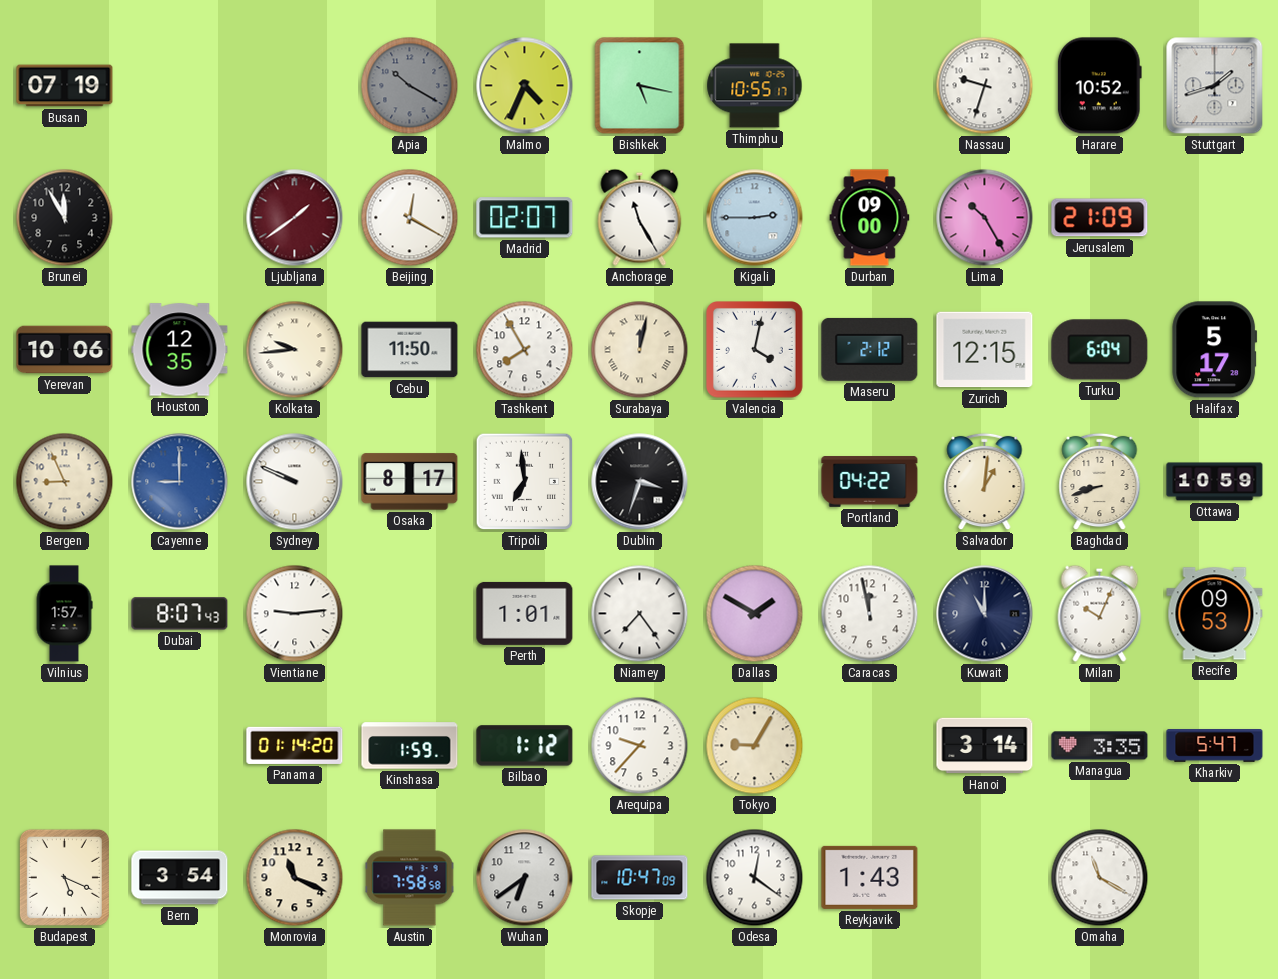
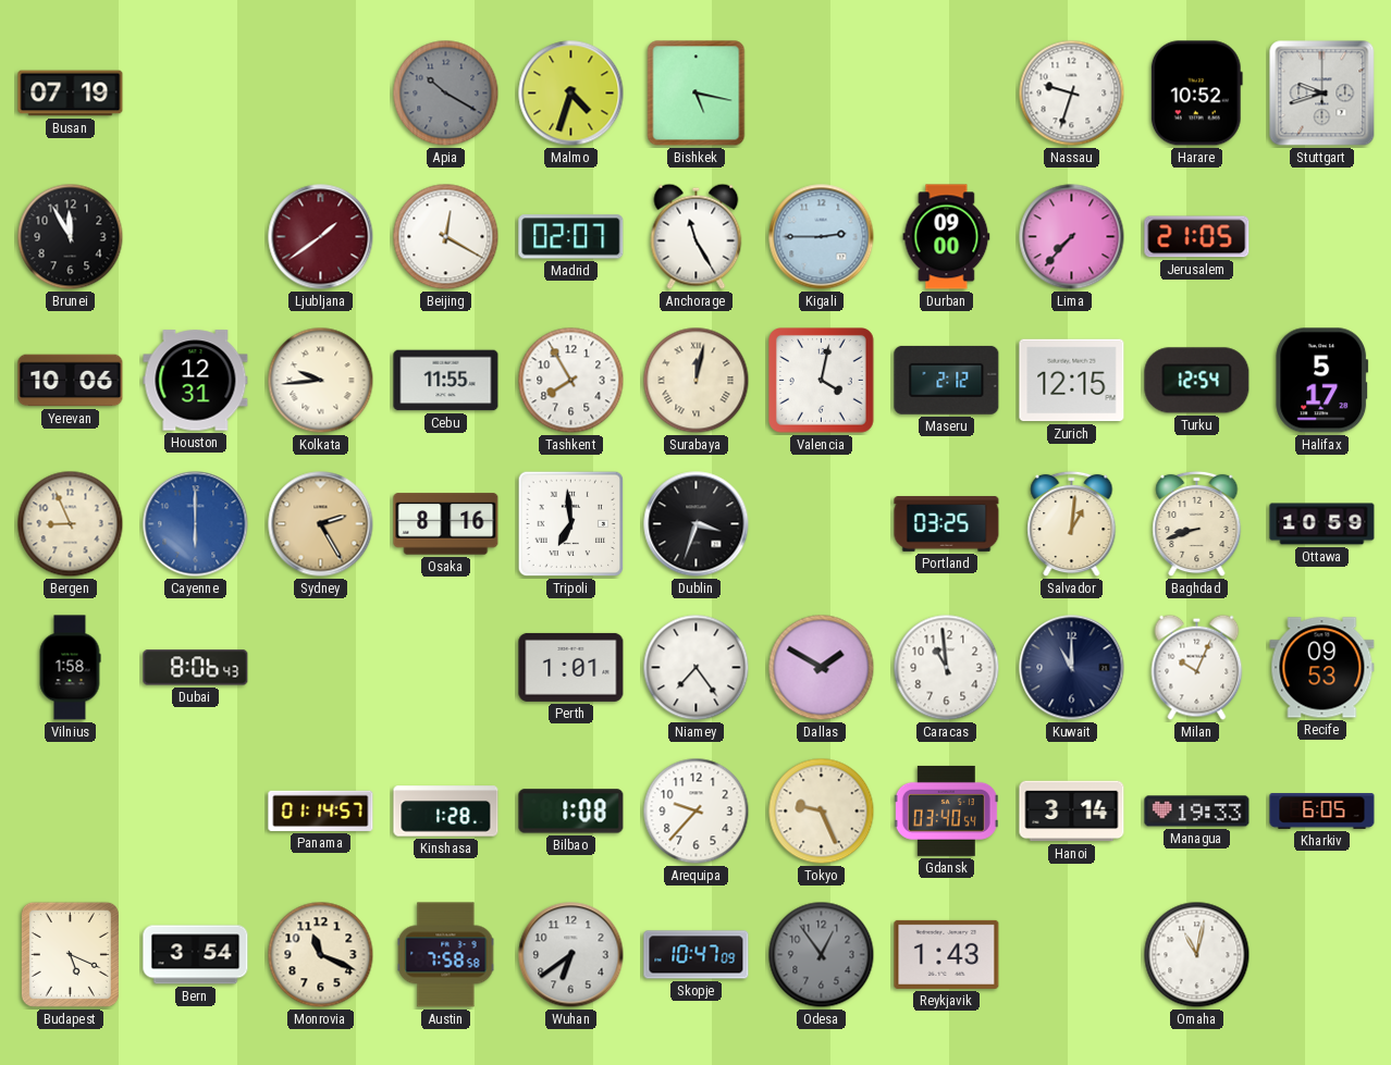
Malmo: 4:34 -> 4:33
Thimphu: 10:55 -> none
Stuttgart: 1:42 -> 9:42
Lima: 10:25 -> 7:37
Jerusalem: 21:09 -> 21:05
Houston: 12:35 -> 12:31
Cebu: 11:50 -> 11:55
Turku: 6:04 -> 12:54
Cayenne: 9:00 -> 6:00
Sydney: 9:49 -> 2:25
Sydney dial: white -> champagne
Osaka: 8:17 -> 8:16
Portland: 04:22 -> 03:25
Vilnius: 1:57 -> 1:58
Dubai: 8:07 -> 8:06
Vientiane: 9:14 -> none
Caracas: 11:58 -> 10:59
Panama: 01:14:20 -> 01:14:57
Kinshasa: 1:59 -> 1:28
Bilbao: 1:12 -> 1:08
Tokyo: 9:05 -> 9:26
Gdansk: none -> 03:40
Managua: 3:35 -> 19:33
Kharkiv: 5:47 -> 6:05
Odesa: 12:21 -> 12:54
Odesa dial: white -> grey
Omaha: 11:20 -> 11:02
